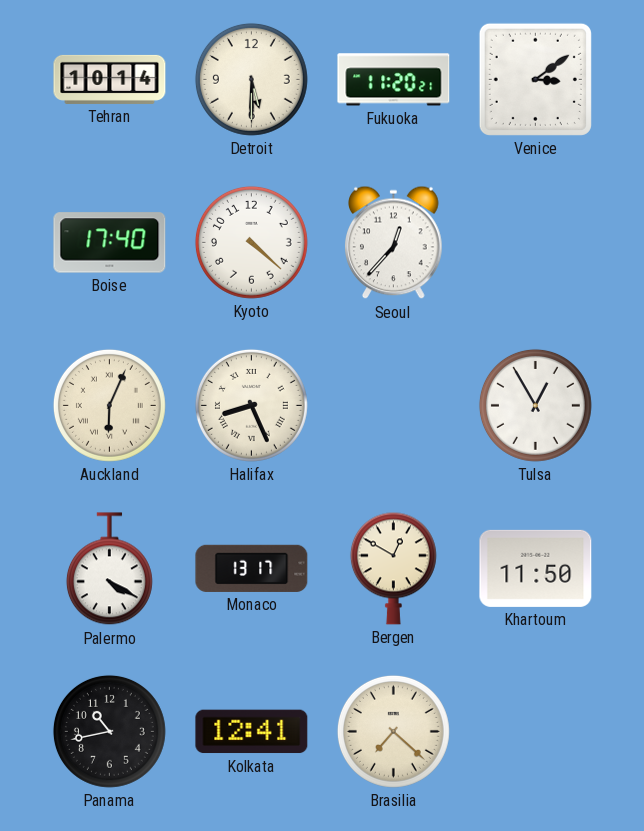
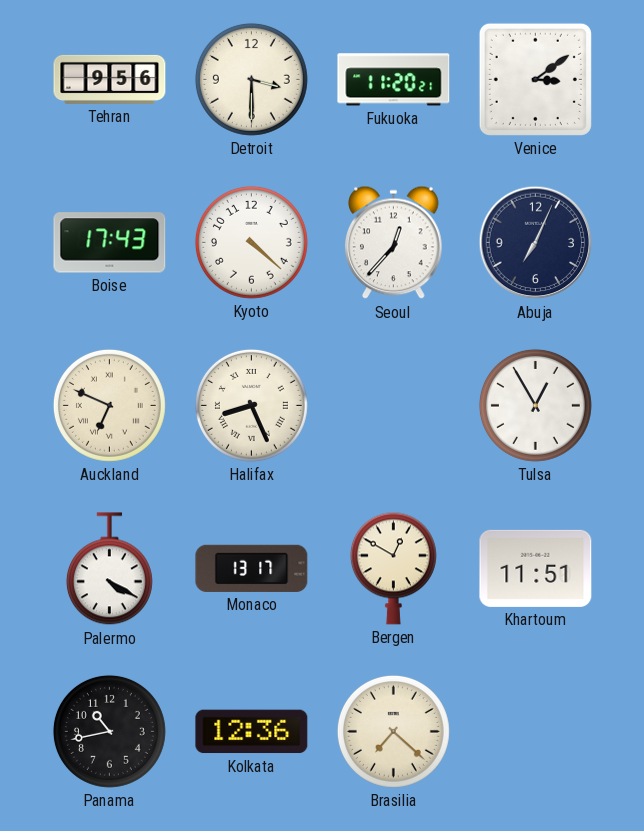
Tehran: 10:14 -> 9:56
Detroit: 5:30 -> 3:30
Boise: 17:40 -> 17:43
Abuja: none -> 7:04
Auckland: 6:04 -> 6:49
Khartoum: 11:50 -> 11:51
Kolkata: 12:41 -> 12:36
